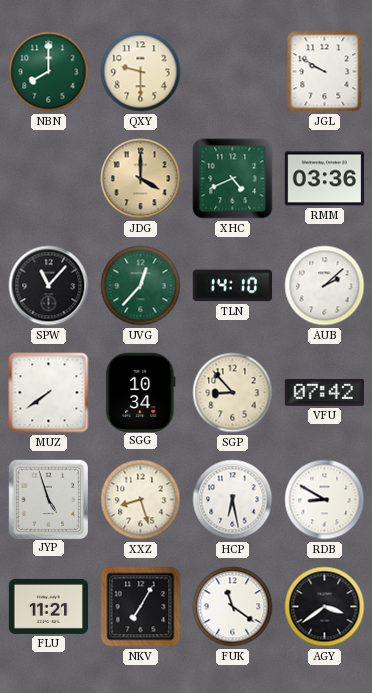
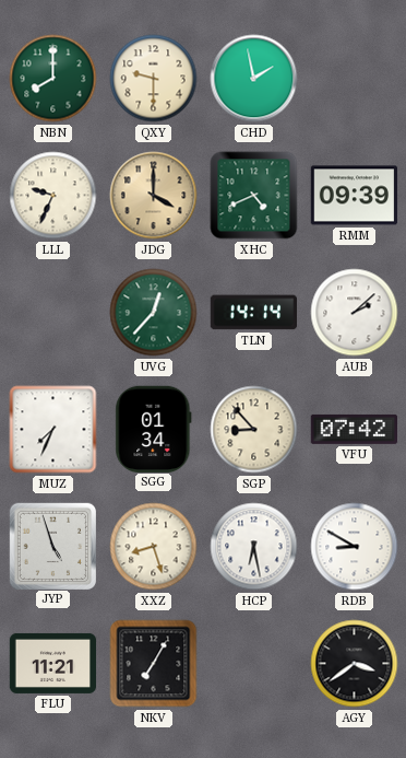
CHD: none -> 1:58
JGL: 9:50 -> none
LLL: none -> 9:34
RMM: 03:36 -> 09:39
SPW: 11:07 -> none
TLN: 14:10 -> 14:14
MUZ: 7:39 -> 7:34
SGG: 10:34 -> 01:34
FUK: 11:21 -> none
